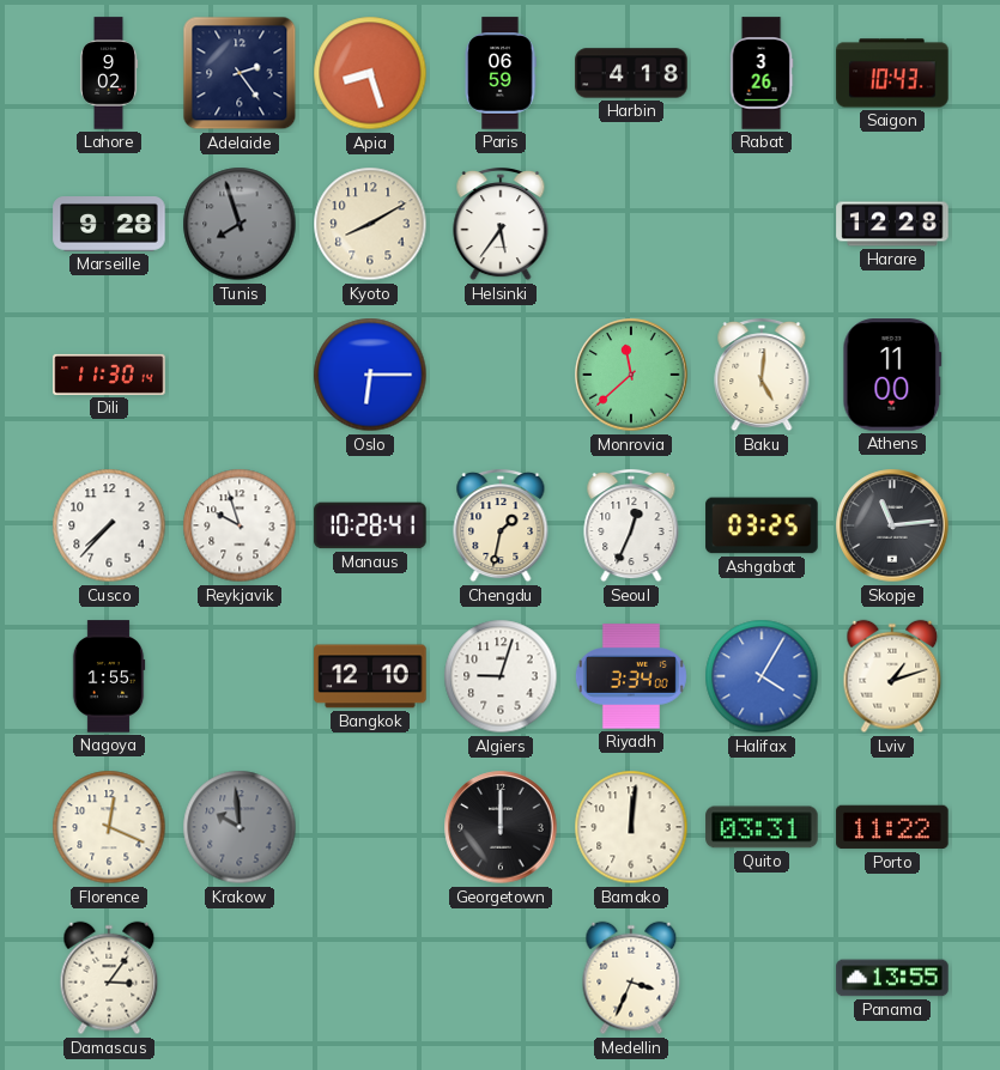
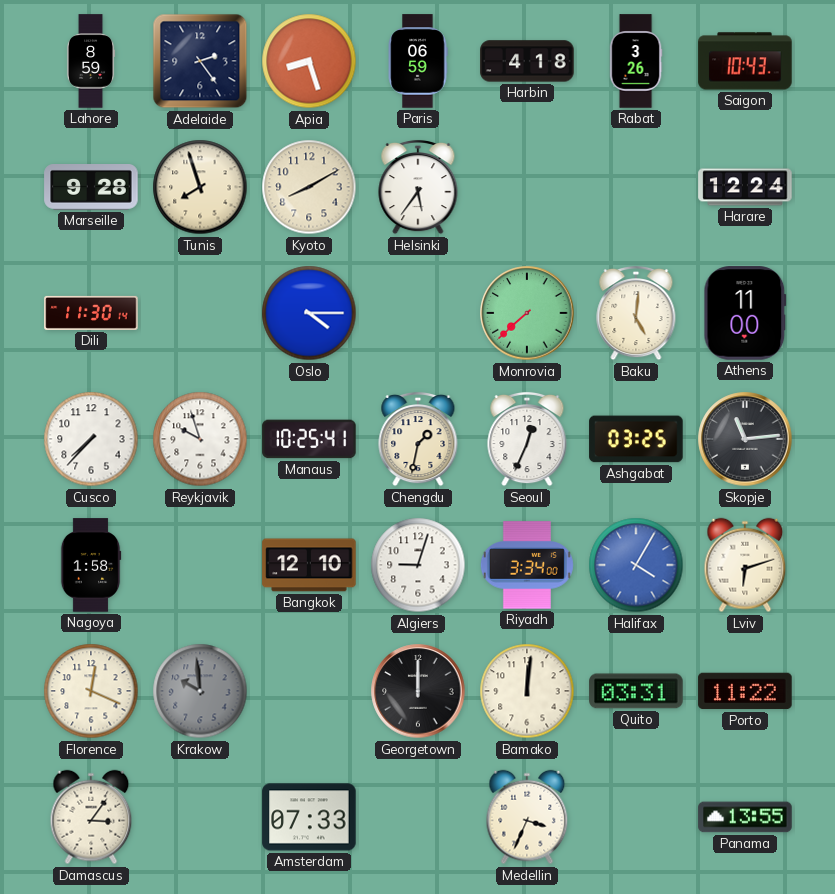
Lahore: 9:02 -> 8:59
Tunis dial: grey -> cream
Harare: 12:28 -> 12:24
Oslo: 6:15 -> 4:15
Monrovia: 11:38 -> 7:38
Manaus: 10:28 -> 10:25
Nagoya: 1:55 -> 1:58
Lviv: 1:12 -> 6:12
Amsterdam: none -> 07:33
